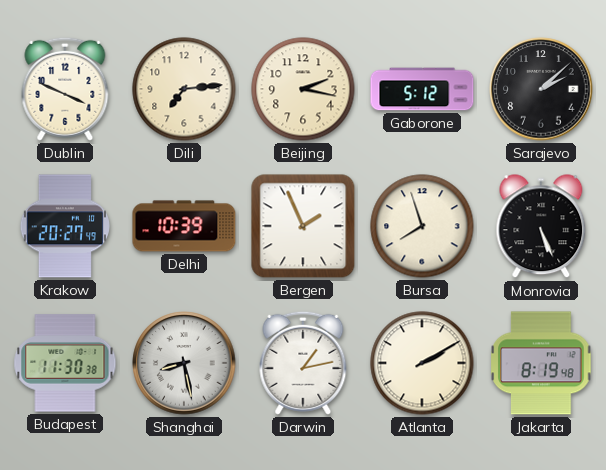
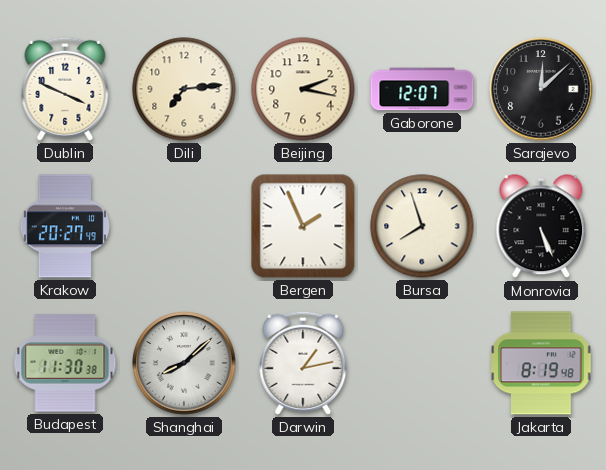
Gaborone: 5:12 -> 12:07
Sarajevo: 2:08 -> 12:08
Delhi: 10:39 -> none
Shanghai: 8:28 -> 8:08
Atlanta: 2:10 -> none
